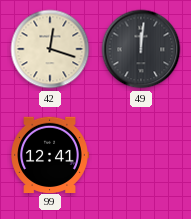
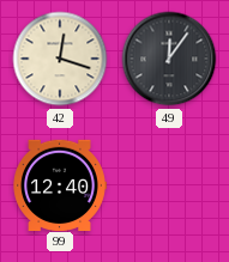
49: 12:01 -> 12:06
99: 12:41 -> 12:40
